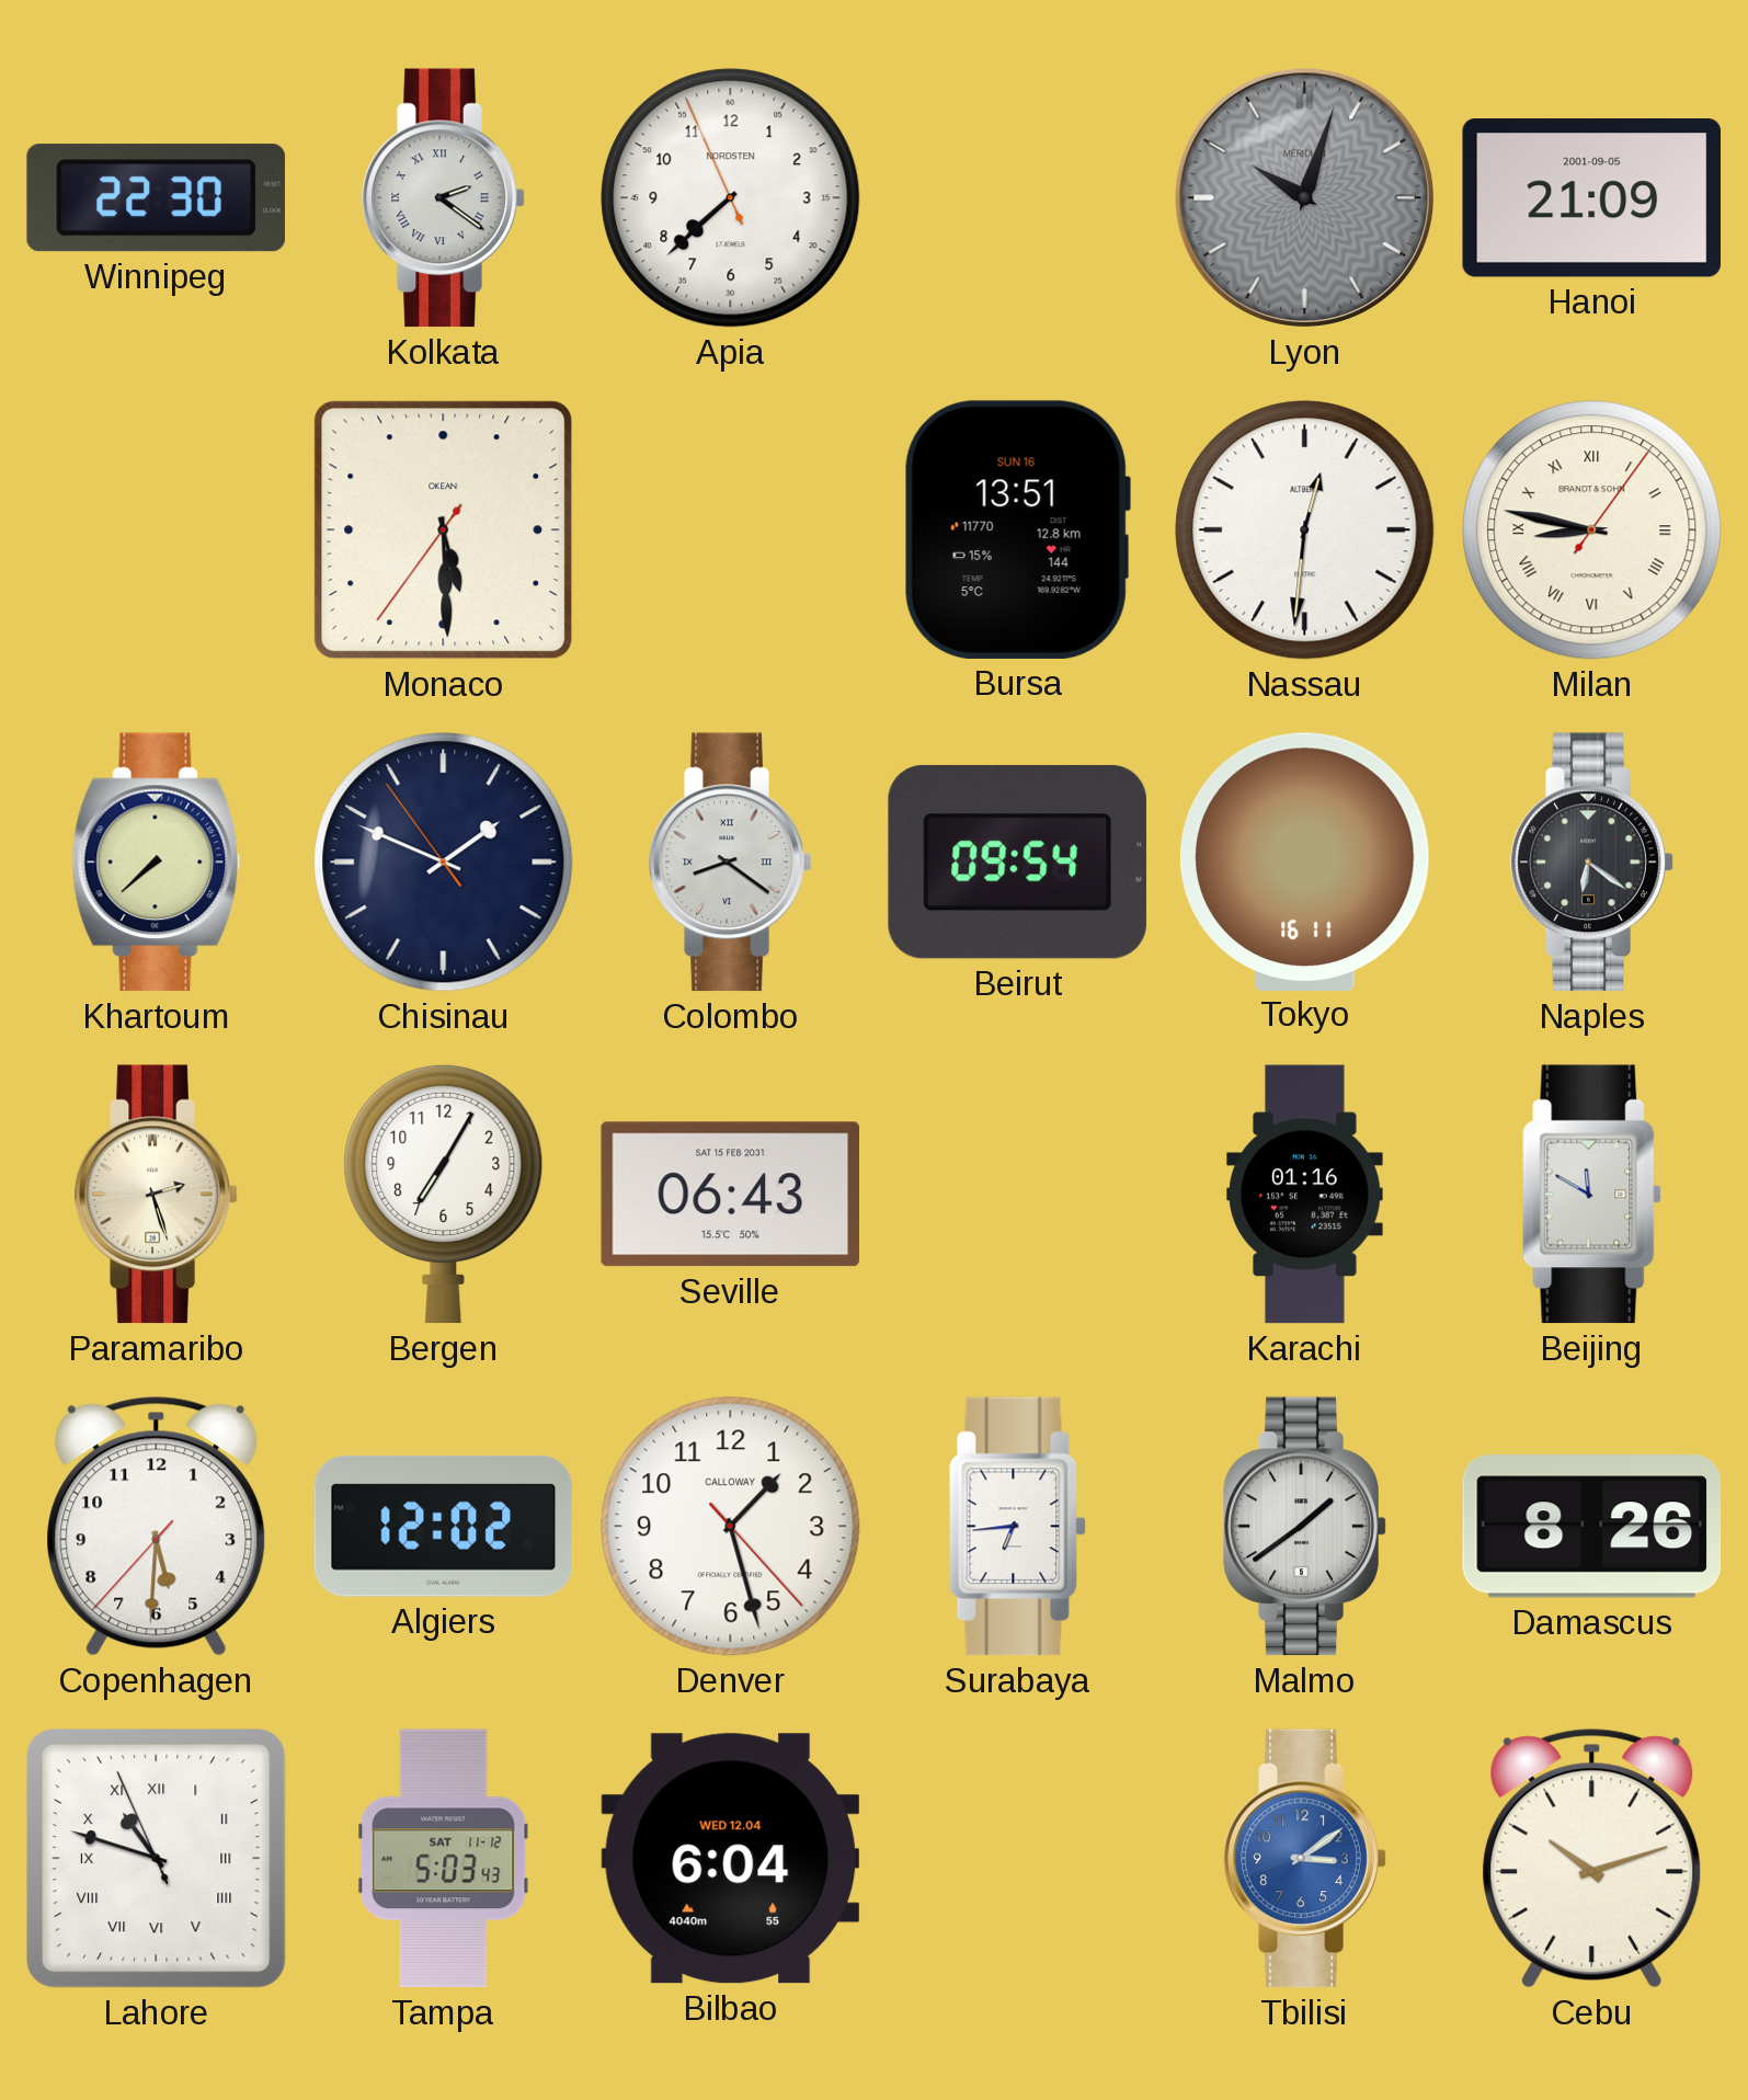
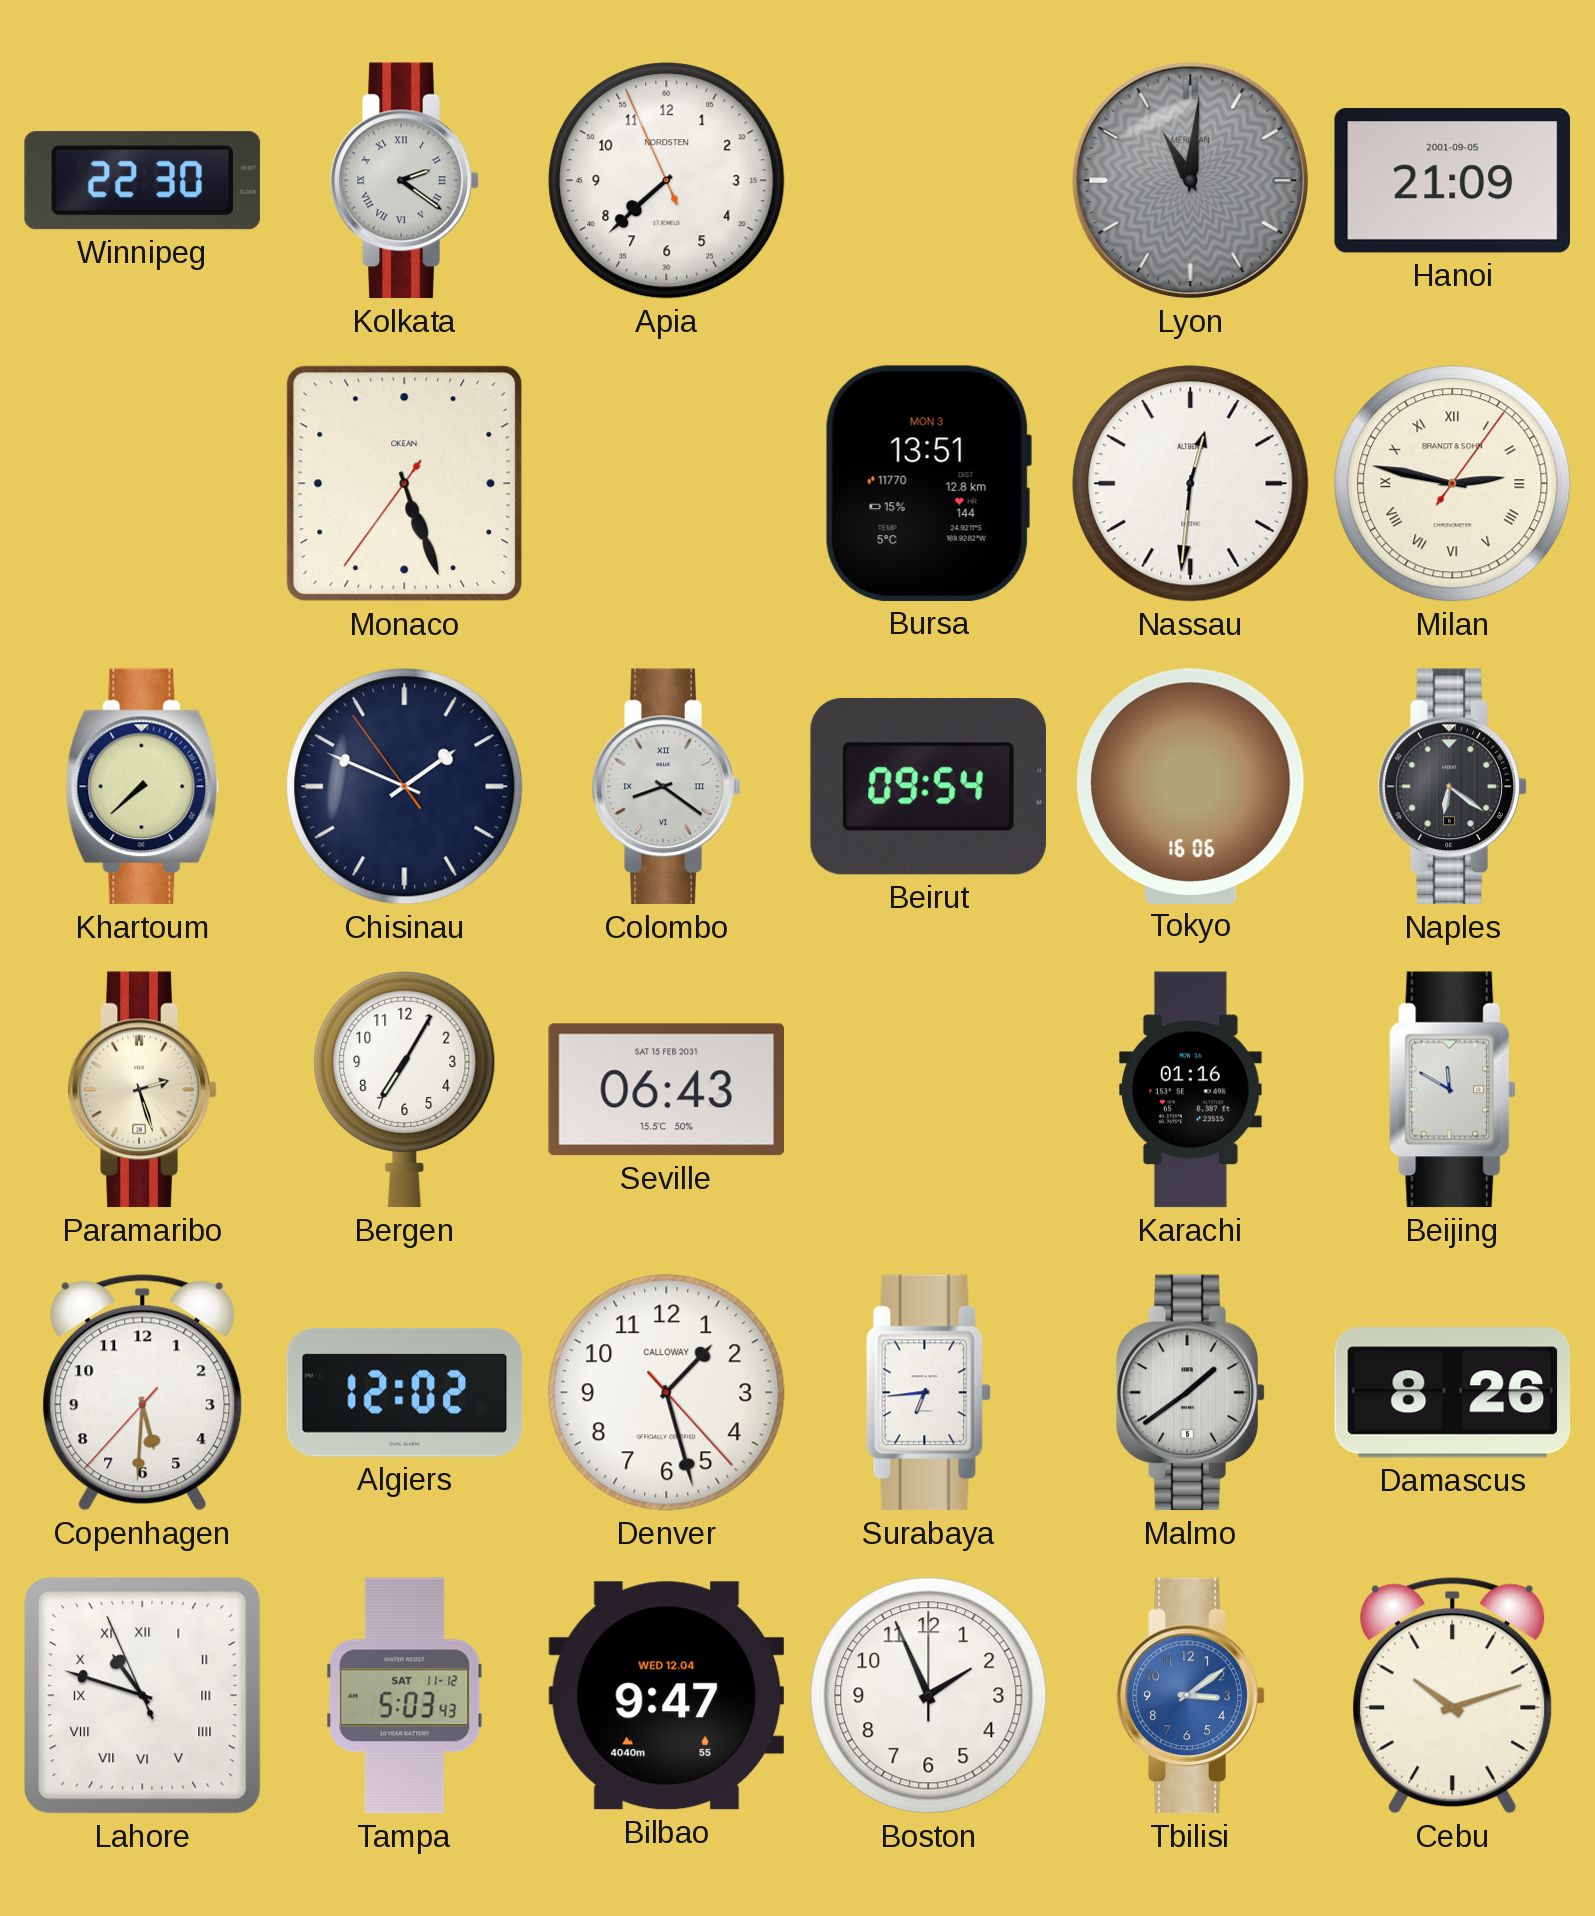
Lyon: 10:03 -> 11:01
Monaco: 5:29 -> 5:26
Bursa date: SUN 16 -> MON 3
Milan: 8:47 -> 2:47
Tokyo: 16:11 -> 16:06
Bilbao: 6:04 -> 9:47
Boston: none -> 1:56
